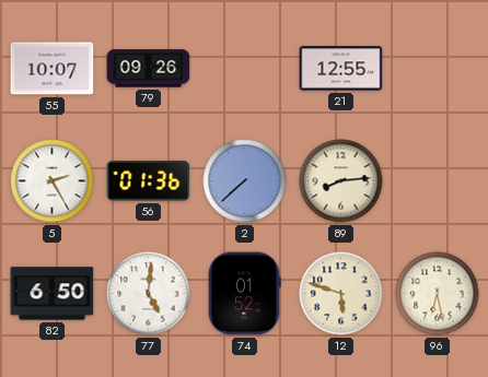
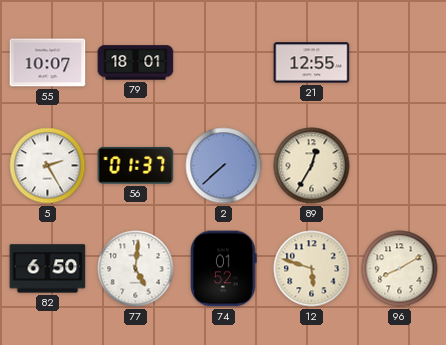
79: 09:26 -> 18:01
56: 01:36 -> 01:37
89: 8:14 -> 12:35
96: 6:28 -> 8:10
